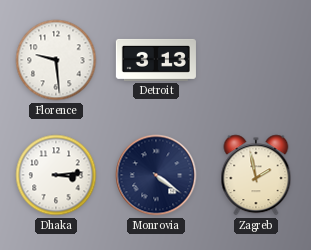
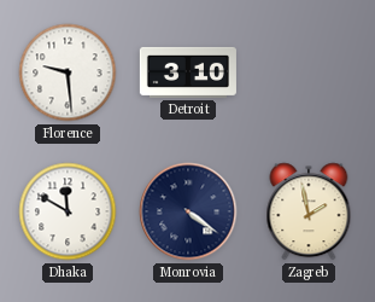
Detroit: 3:13 -> 3:10
Dhaka: 3:14 -> 11:50
